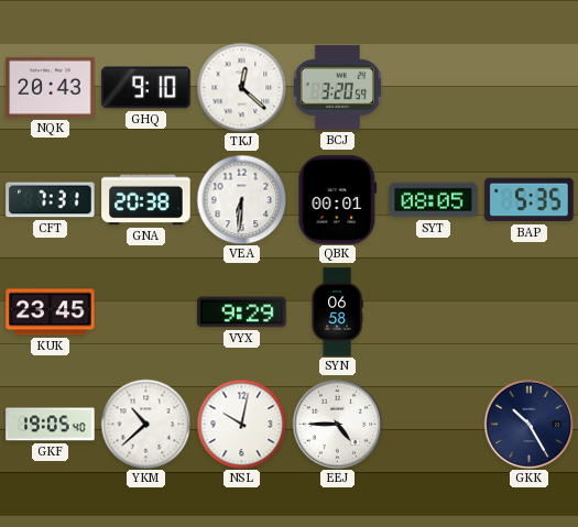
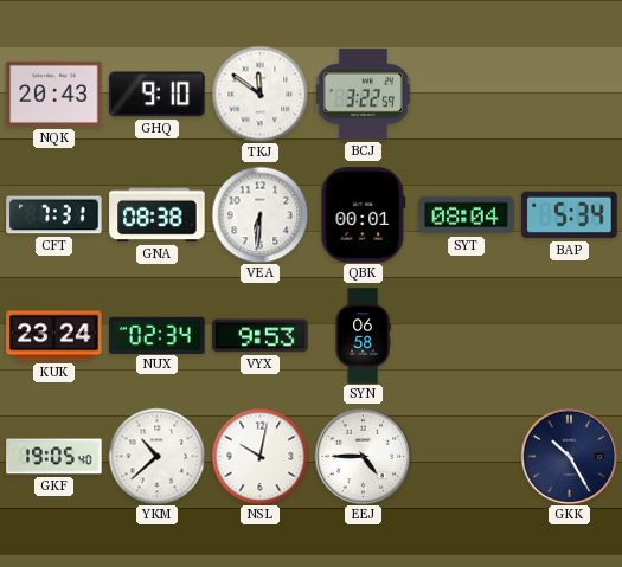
TKJ: 12:22 -> 11:51
BCJ: 3:20 -> 3:22
GNA: 20:38 -> 08:38
SYT: 08:05 -> 08:04
BAP: 5:35 -> 5:34
KUK: 23:45 -> 23:24
NUX: none -> 02:34
VYX: 9:29 -> 9:53
